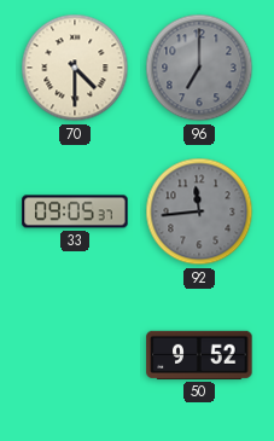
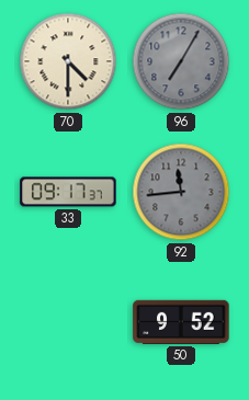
96: 7:00 -> 7:05
33: 09:05 -> 09:17
